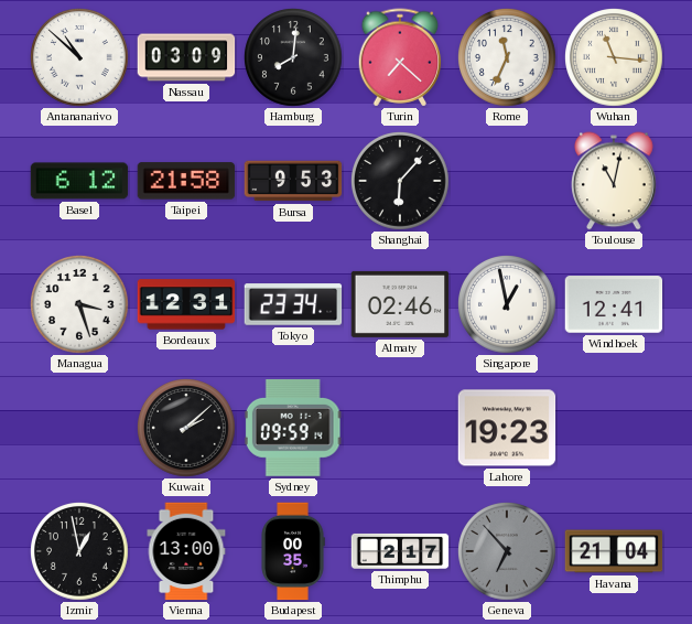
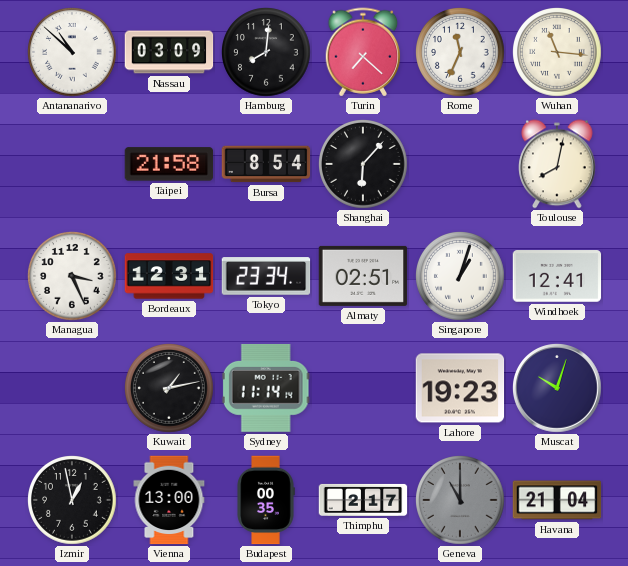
Basel: 6:12 -> none
Bursa: 9:53 -> 8:54
Toulouse: 11:02 -> 8:02
Managua: 3:27 -> 3:26
Almaty: 02:46 -> 02:51
Singapore: 12:58 -> 1:03
Kuwait: 2:08 -> 1:13
Sydney: 09:59 -> 11:14
Muscat: none -> 10:03
Geneva: 6:53 -> 11:00
